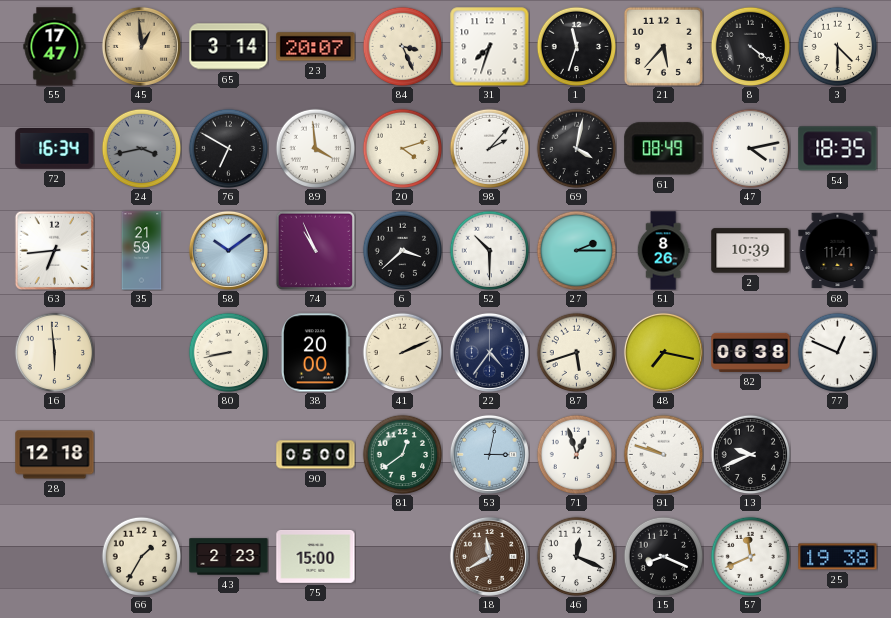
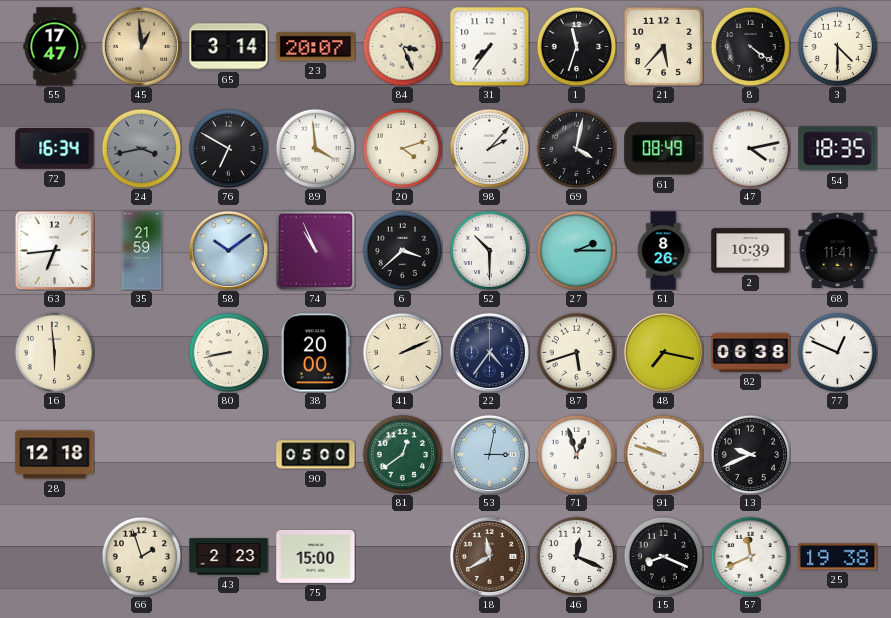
31: 7:33 -> 7:36
66: 1:35 -> 1:57
